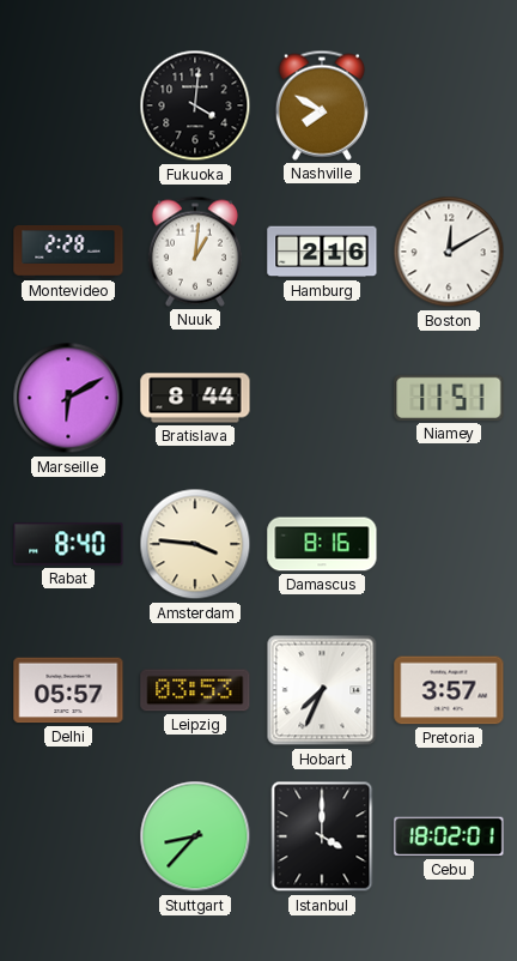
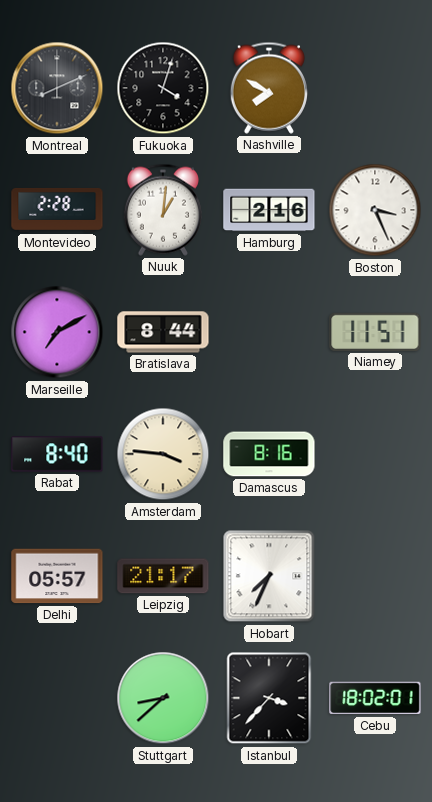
Montreal: none -> 8:11
Fukuoka: 4:01 -> 4:03
Boston: 12:10 -> 3:26
Marseille: 6:10 -> 7:10
Leipzig: 03:53 -> 21:17
Pretoria: 3:57 -> none
Stuttgart: 8:37 -> 8:38
Istanbul: 4:00 -> 3:37
